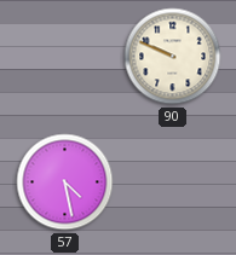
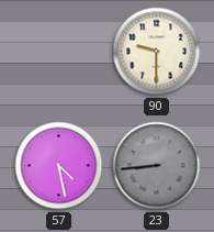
90: 9:49 -> 9:30
23: none -> 8:44
